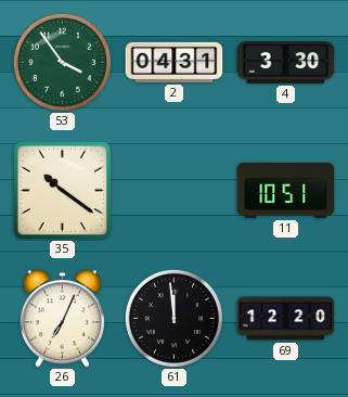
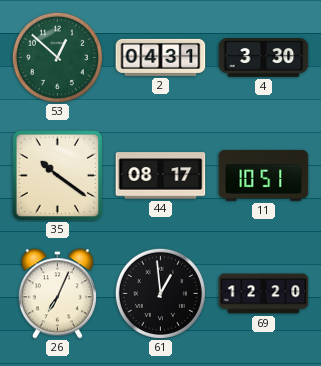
53: 3:54 -> 12:52
44: none -> 08:17
61: 11:59 -> 12:59
